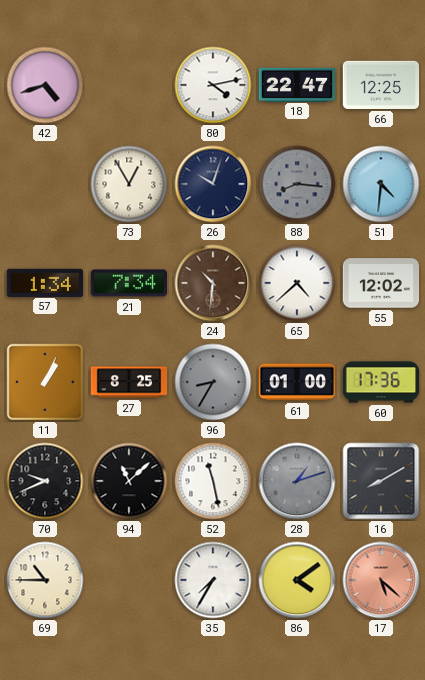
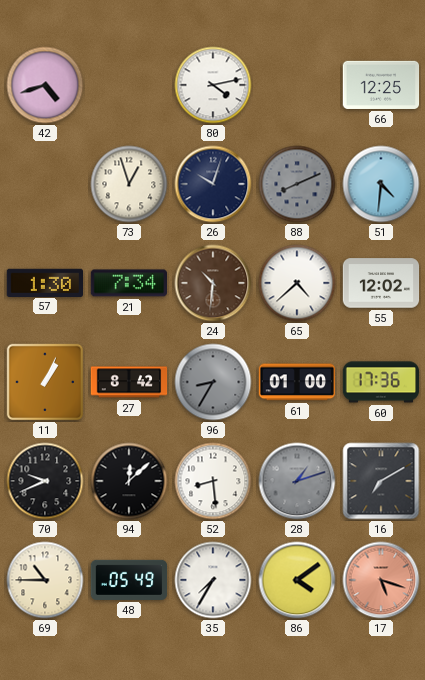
18: 22:47 -> none
73: 12:55 -> 12:57
88: 8:16 -> 8:11
57: 1:34 -> 1:30
27: 8:25 -> 8:42
94: 11:08 -> 12:08
52: 11:28 -> 8:29
16: 8:10 -> 7:10
48: none -> 05:49
17: 5:22 -> 5:18
